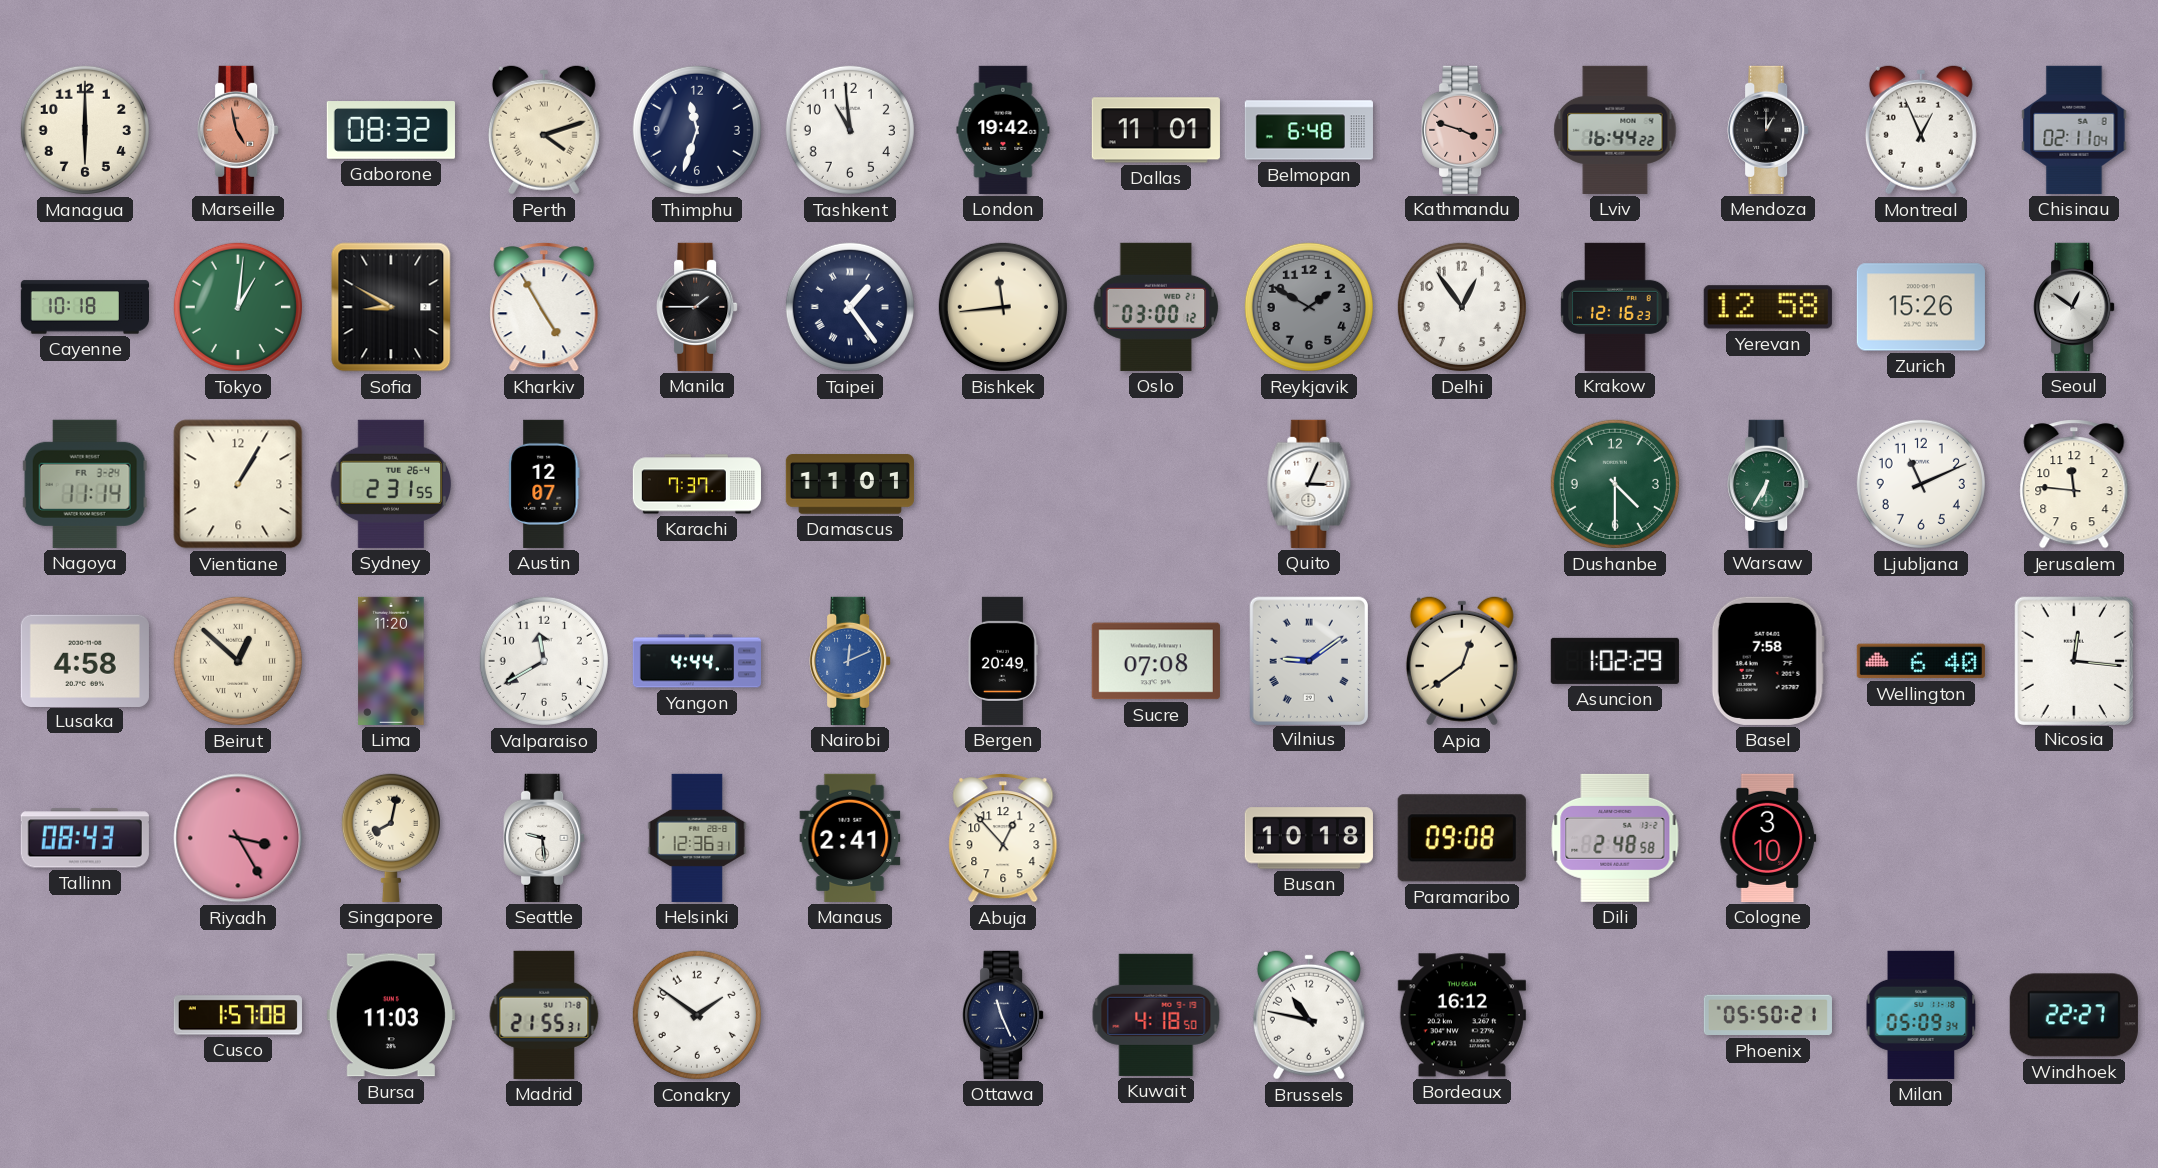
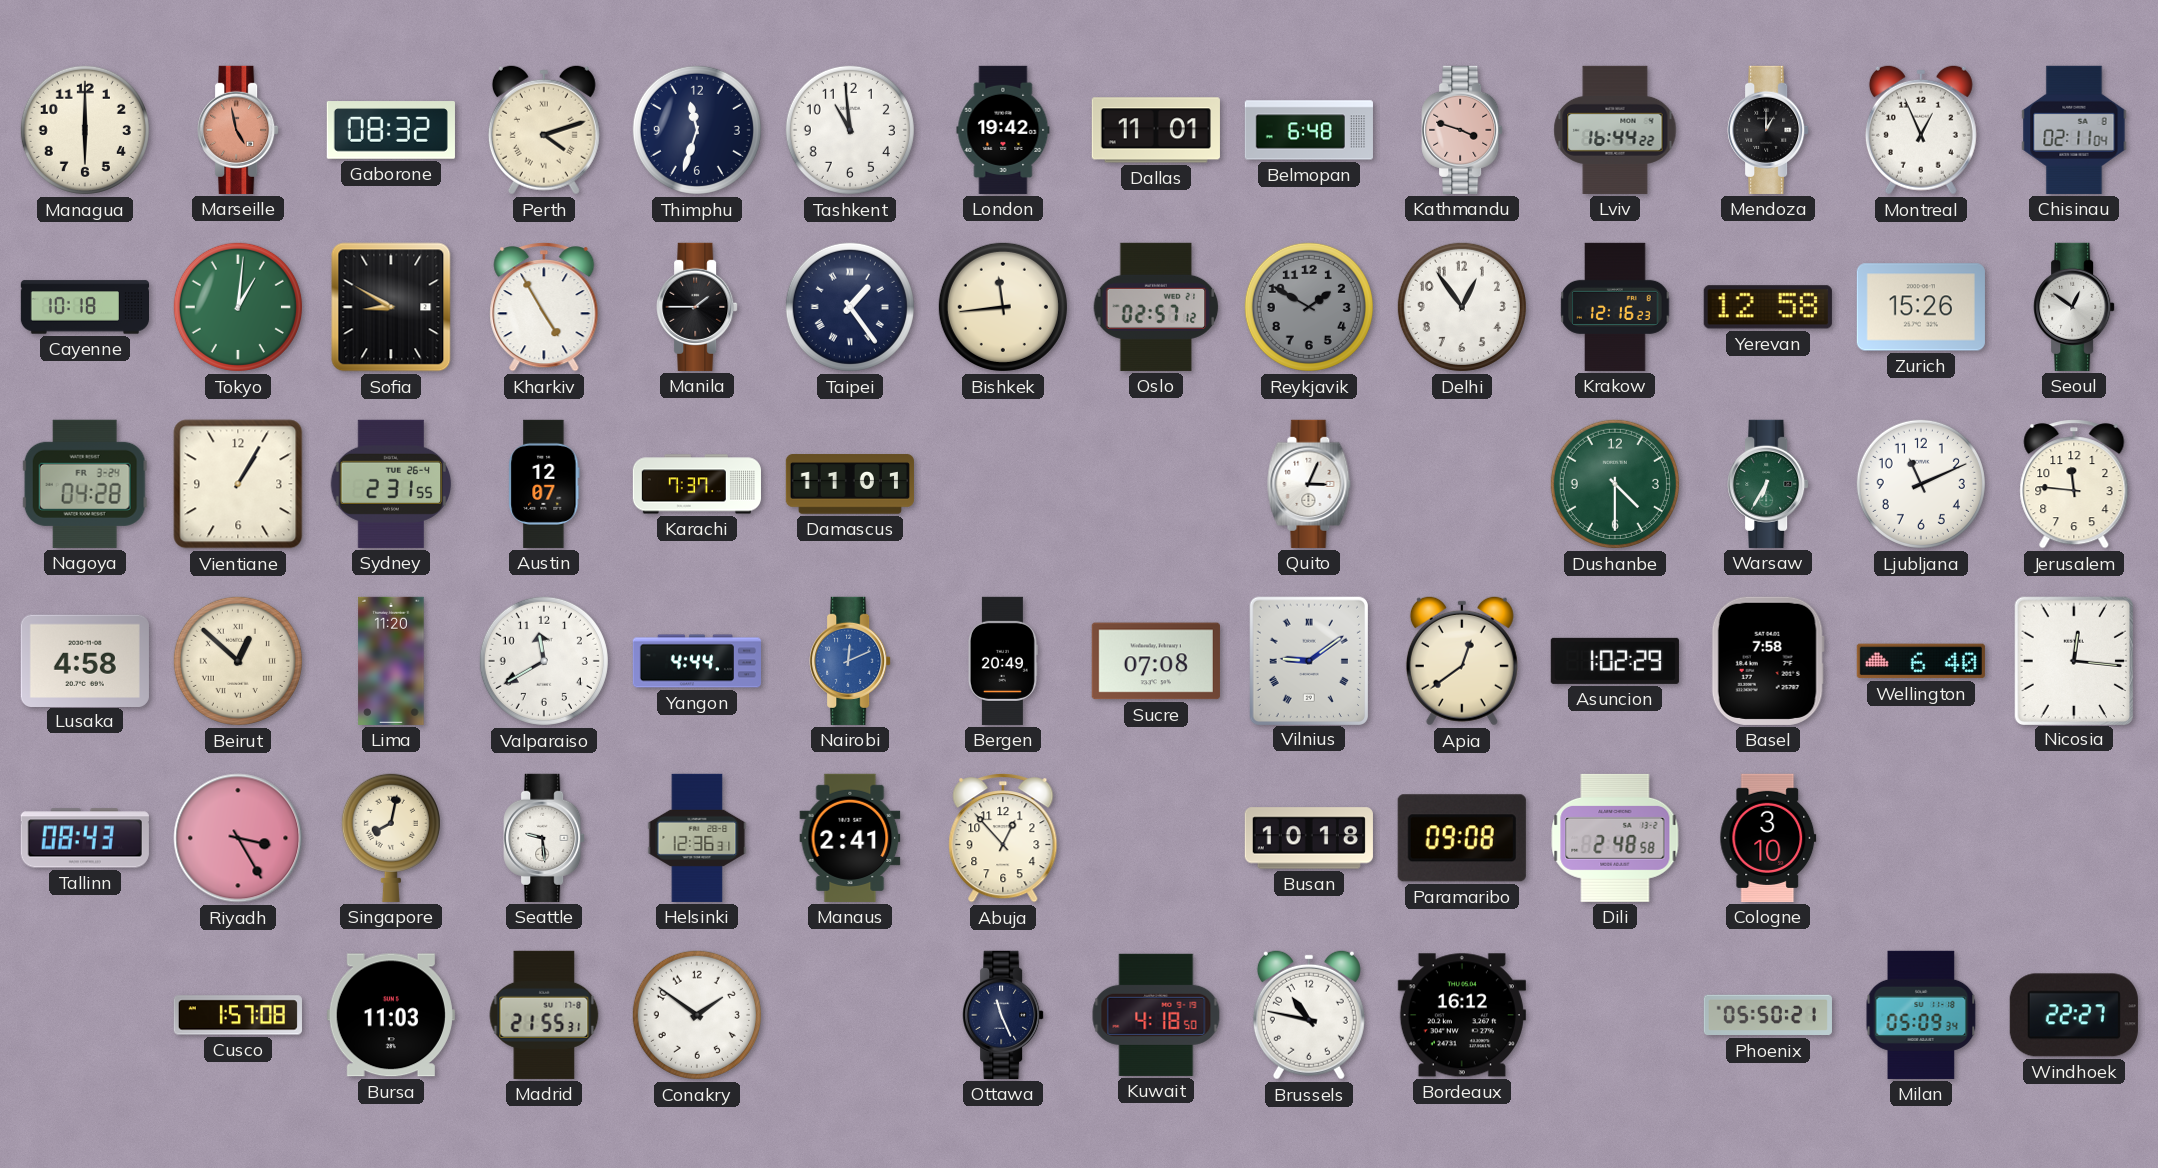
Oslo: 03:00 -> 02:57
Nagoya: 11:14 -> 04:28
